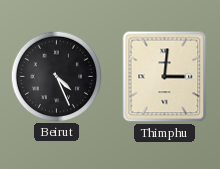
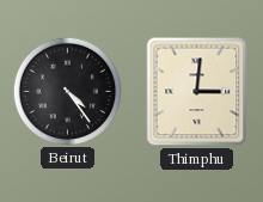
Beirut: 4:26 -> 4:24
